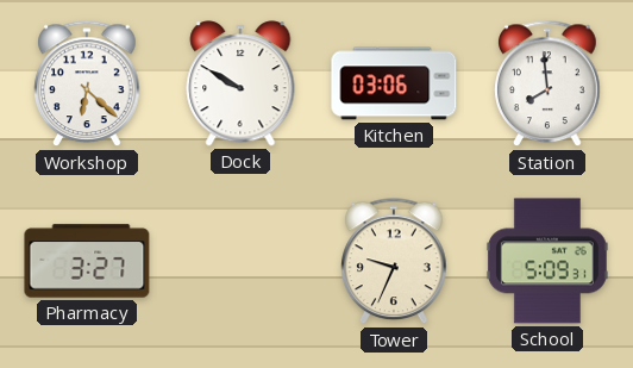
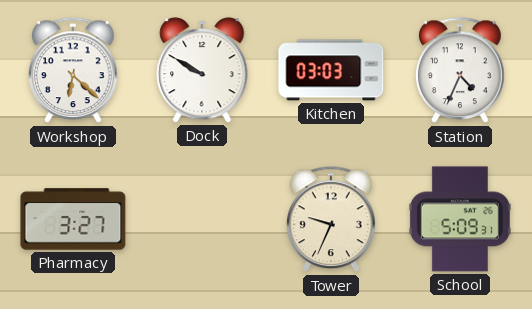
Kitchen: 03:06 -> 03:03
Station: 7:59 -> 4:34
